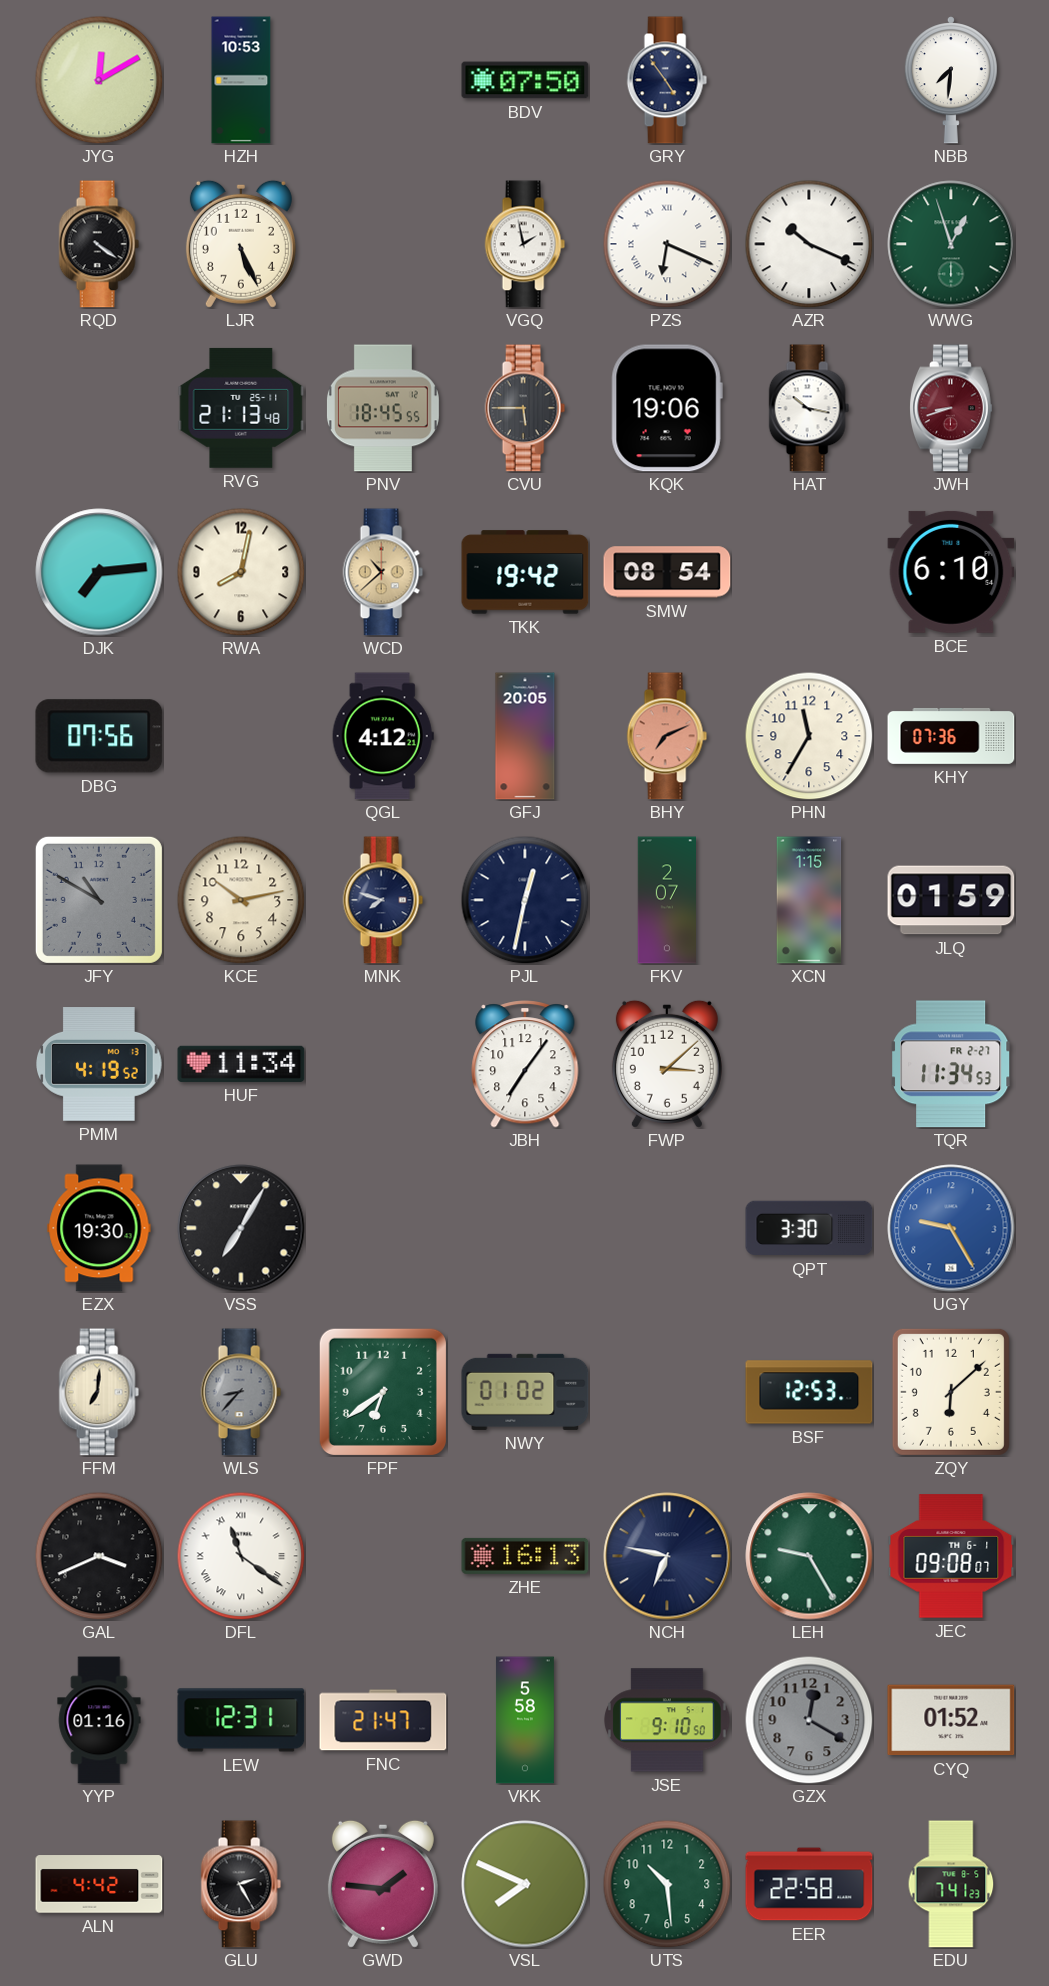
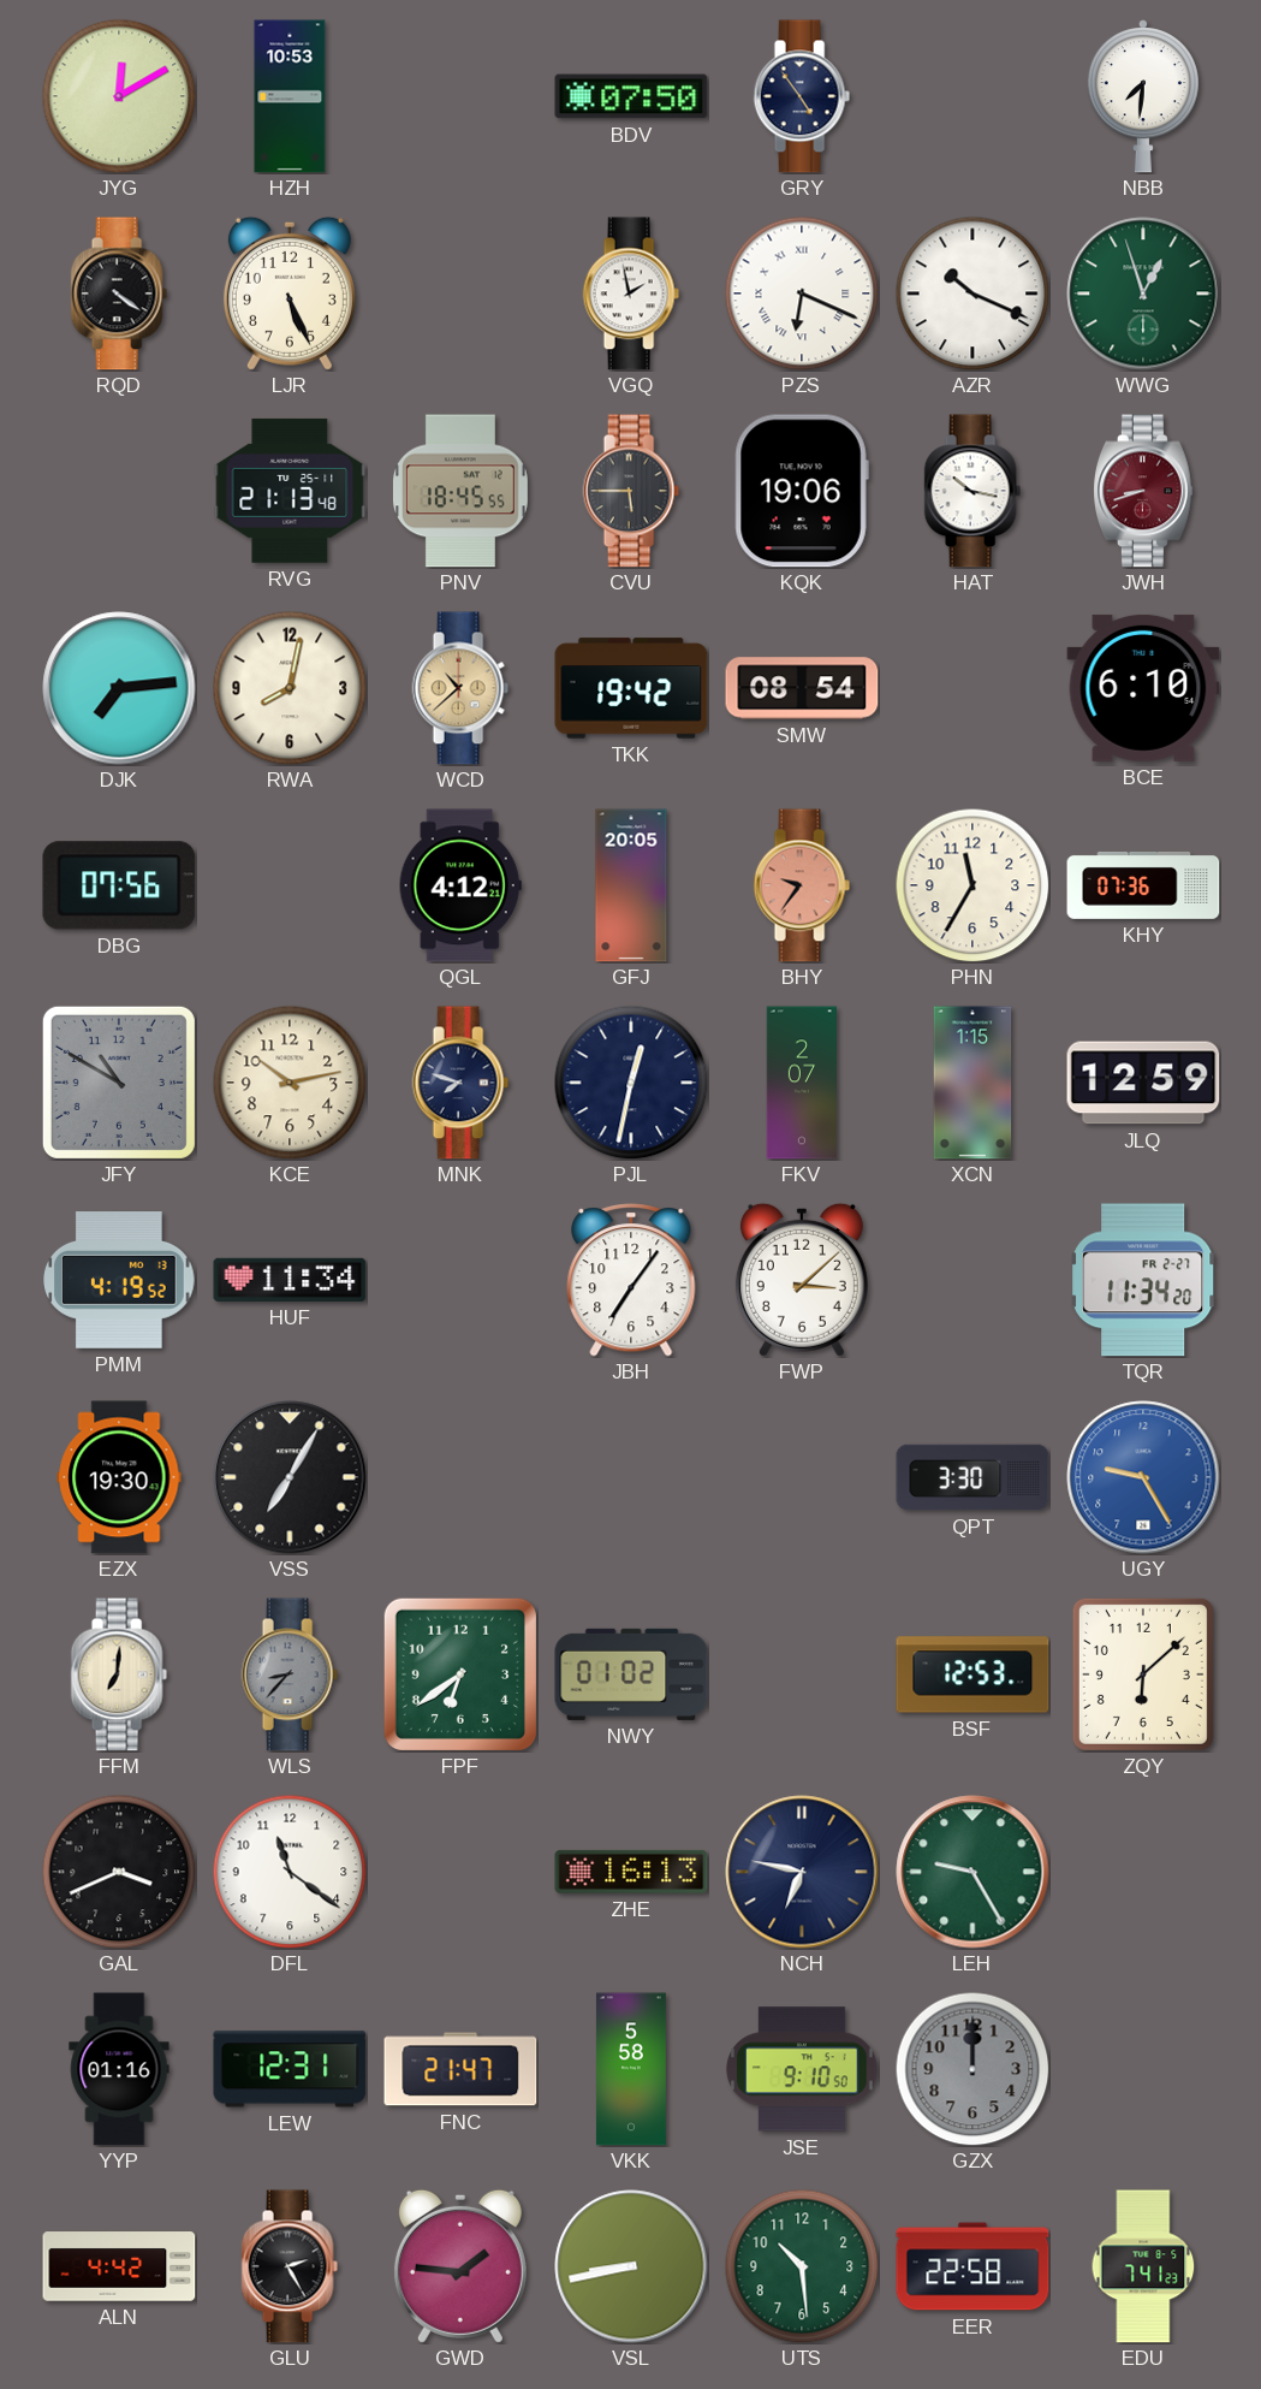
BHY: 7:11 -> 9:36
JLQ: 01:59 -> 12:59
TQR: 11:34:53 -> 11:34:20
DFL numerals: Roman -> Arabic
JEC: 09:08 -> none
GZX: 12:20 -> 12:00
CYQ: 01:52 -> none
VSL: 7:49 -> 8:43
